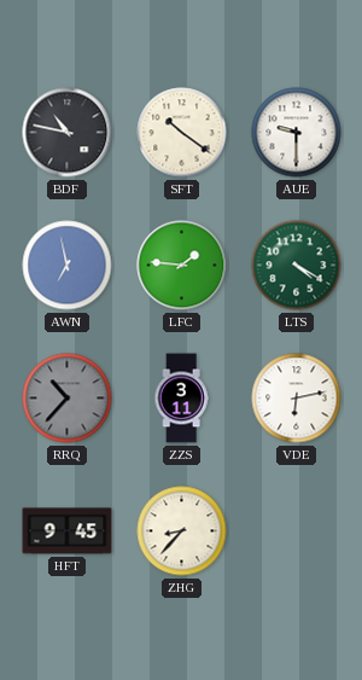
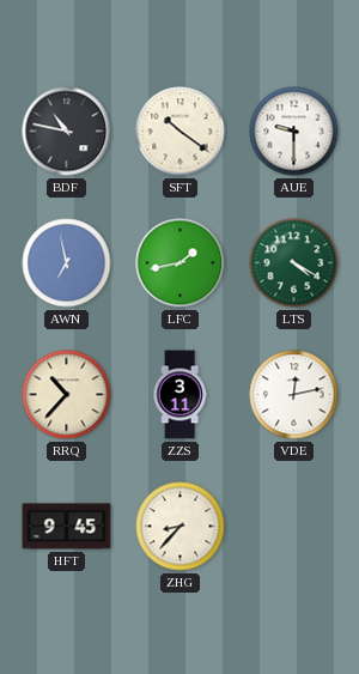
LFC: 1:46 -> 1:43
RRQ dial: grey -> cream
VDE: 6:13 -> 12:13
